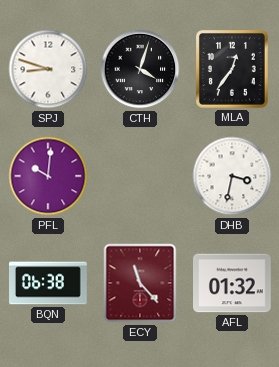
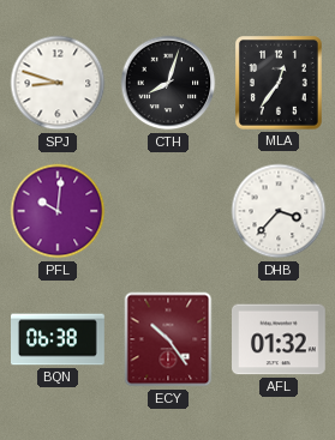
CTH: 4:03 -> 8:03
DHB: 3:32 -> 3:37
ECY: 11:23 -> 10:24
